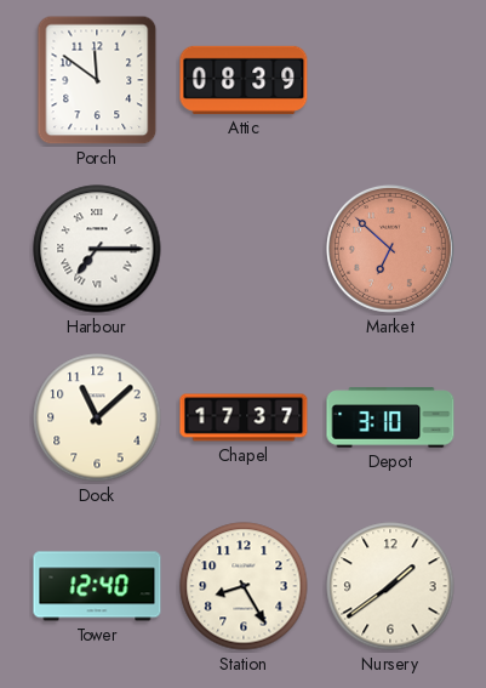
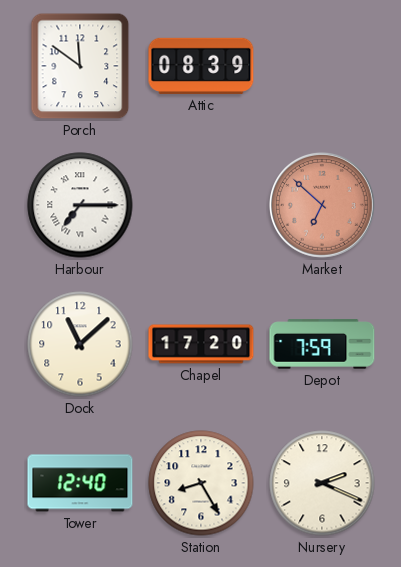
Chapel: 17:37 -> 17:20
Depot: 3:10 -> 7:59
Nursery: 1:39 -> 2:19
